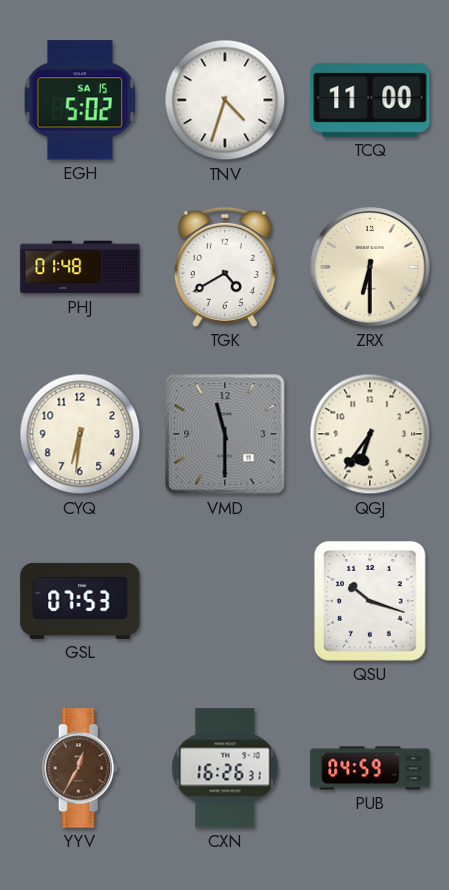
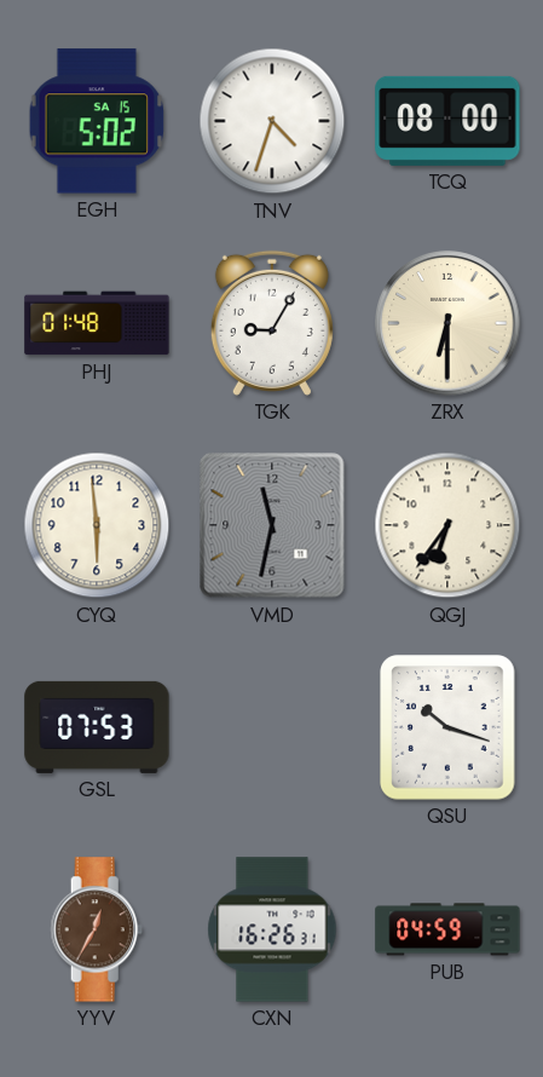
TCQ: 11:00 -> 08:00
TGK: 4:40 -> 9:05
CYQ: 6:31 -> 5:59
VMD: 11:30 -> 11:32
